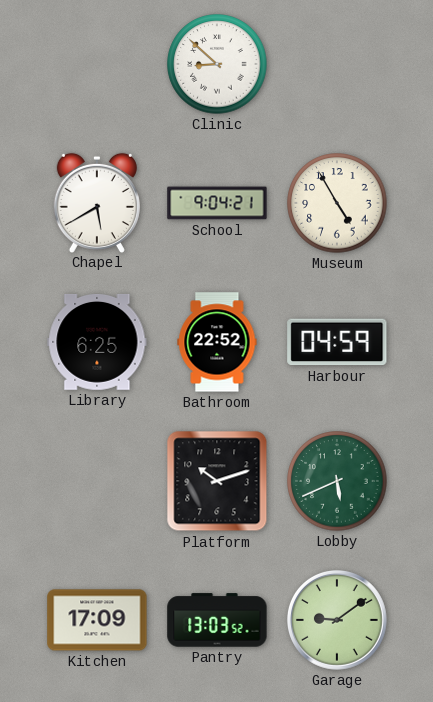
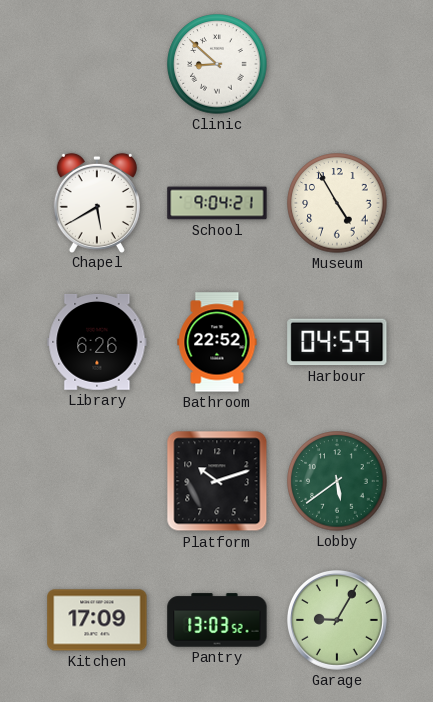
Library: 6:25 -> 6:26
Lobby: 5:41 -> 5:39
Garage: 9:09 -> 9:05
